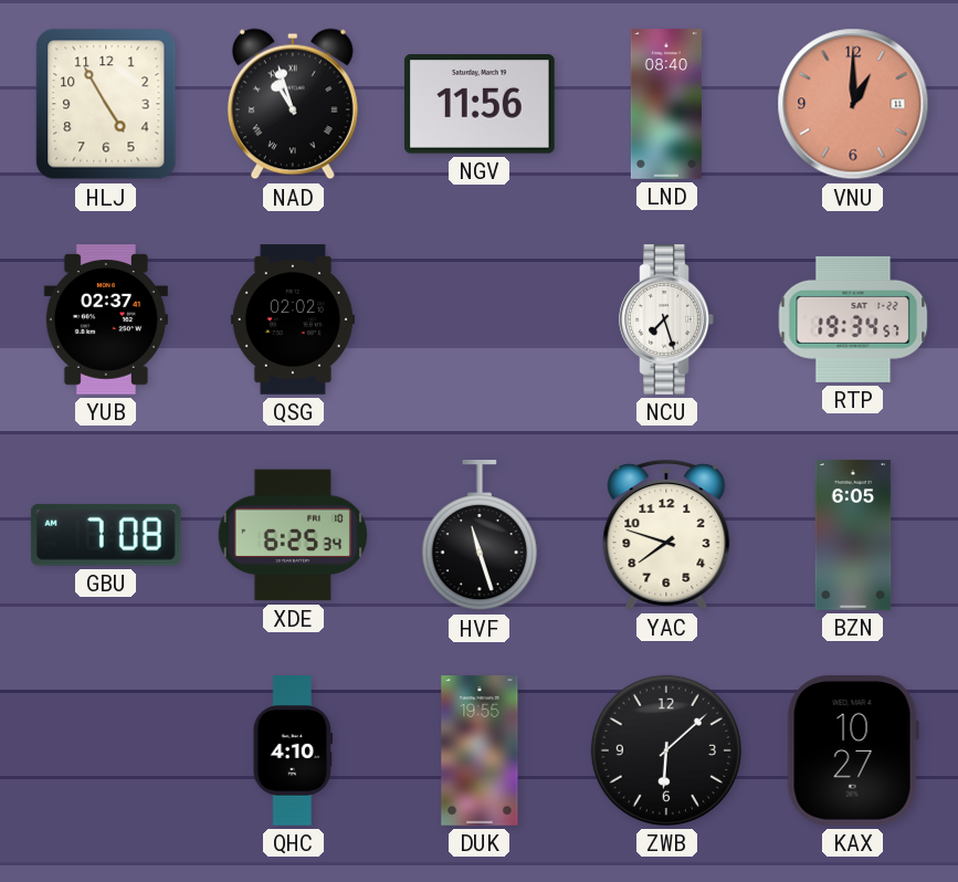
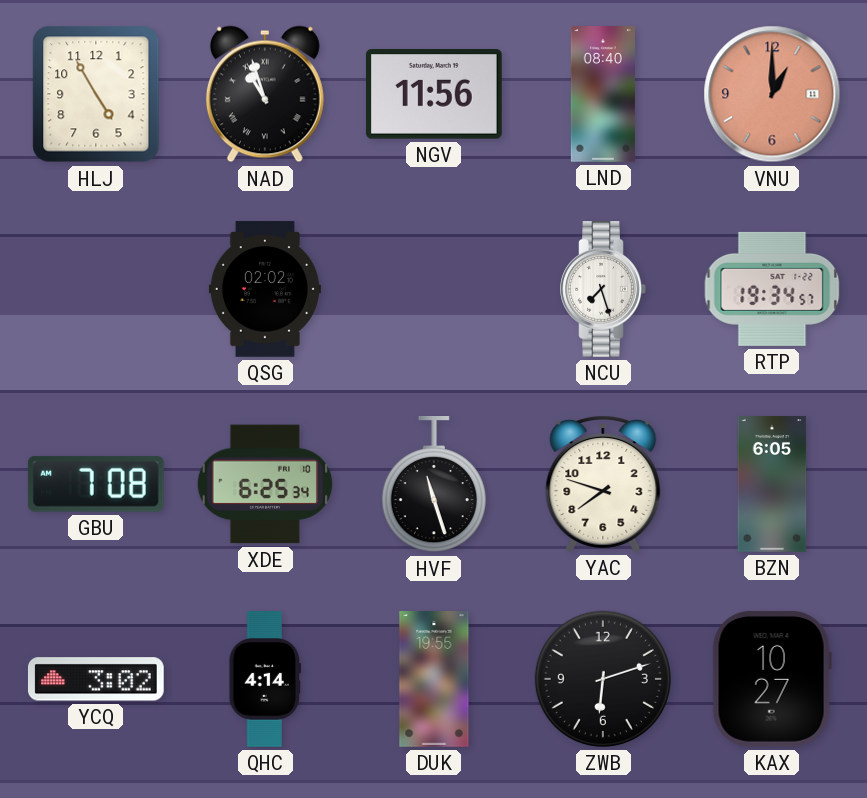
YUB: 02:37 -> none
YCQ: none -> 3:02
QHC: 4:10 -> 4:14
ZWB: 6:08 -> 6:12
